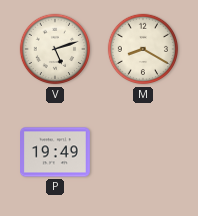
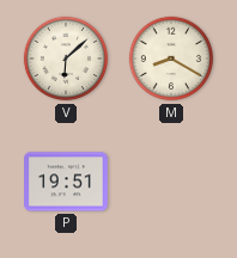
V: 5:12 -> 6:08
P: 19:49 -> 19:51
